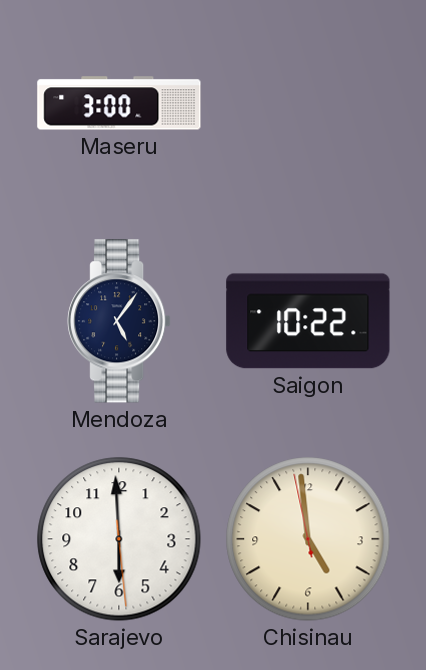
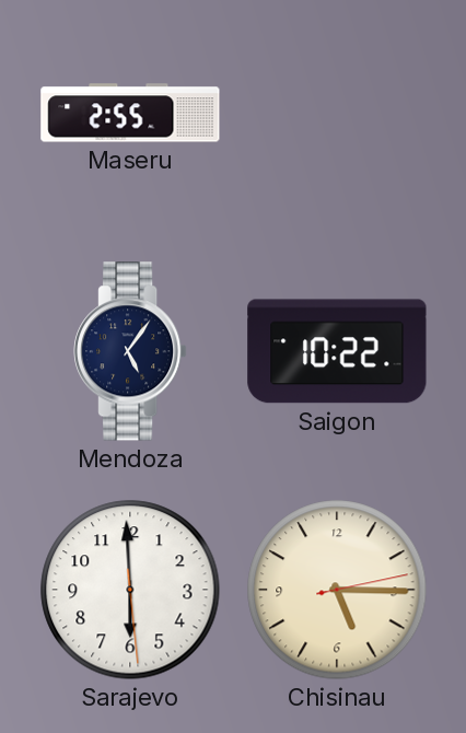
Maseru: 3:00 -> 2:55
Chisinau: 4:58 -> 5:15
